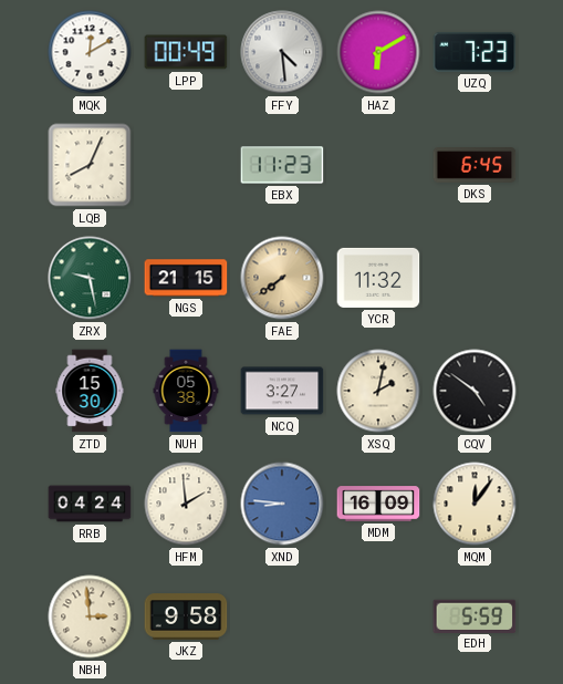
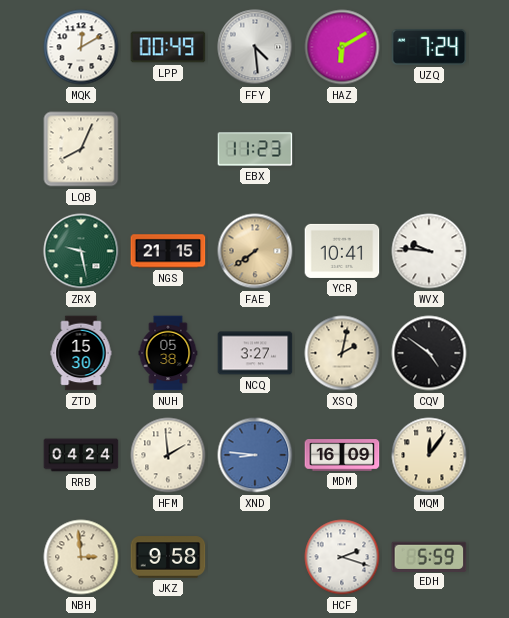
UZQ: 7:23 -> 7:24
DKS: 6:45 -> none
YCR: 11:32 -> 10:41
WVX: none -> 9:46
HCF: none -> 2:18
